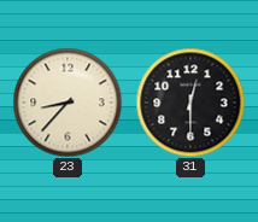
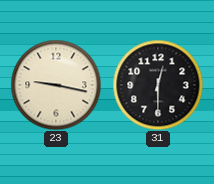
23: 8:37 -> 9:17
